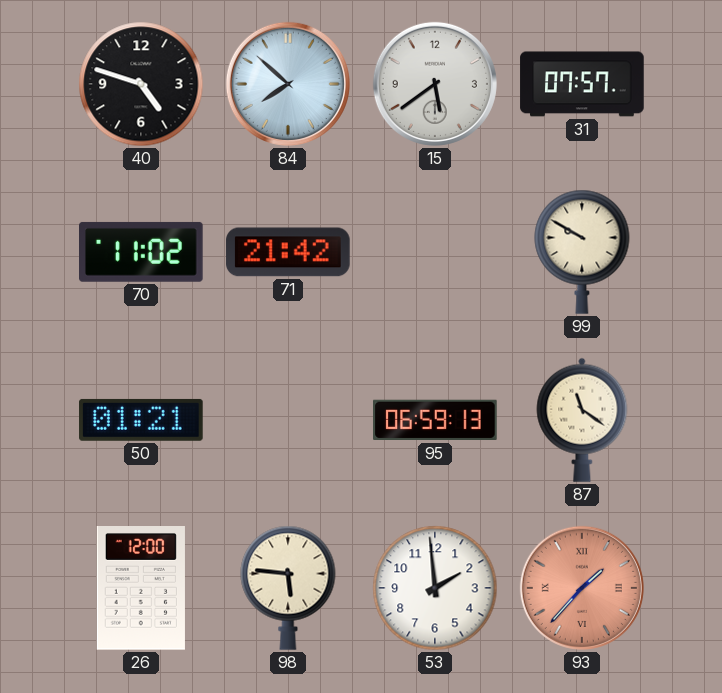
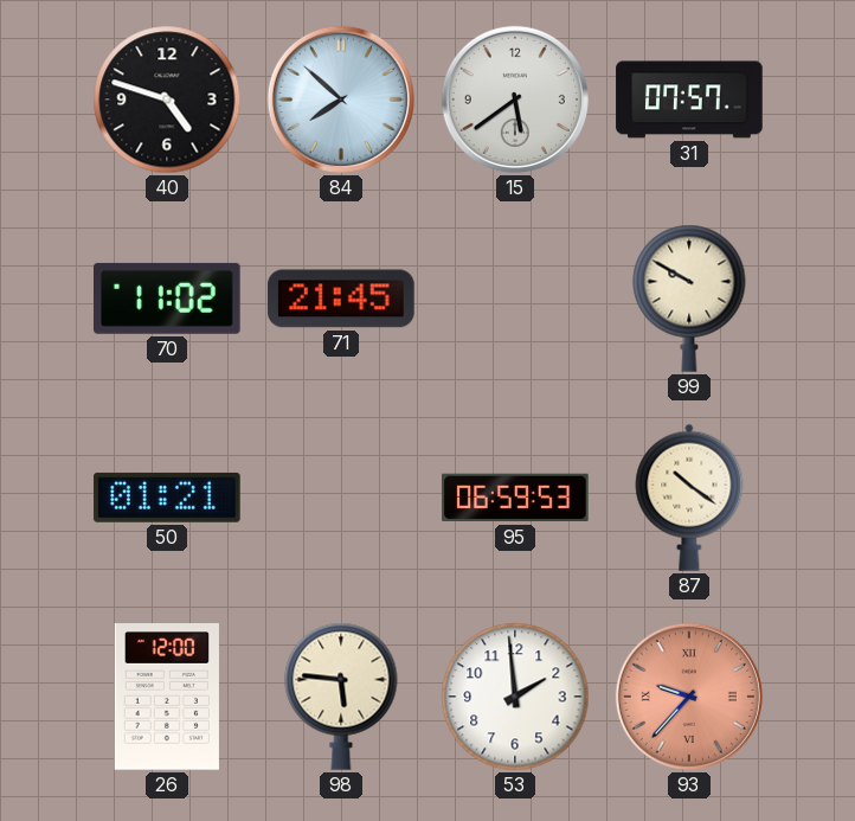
71: 21:42 -> 21:45
95: 06:59:13 -> 06:59:53
87: 11:21 -> 10:21
93: 1:37 -> 9:37
